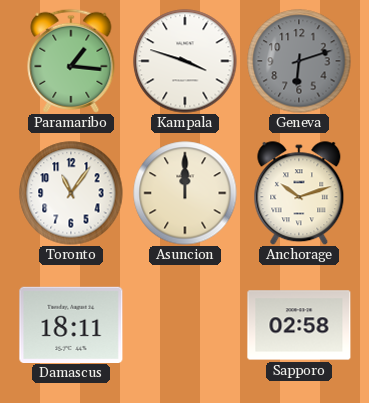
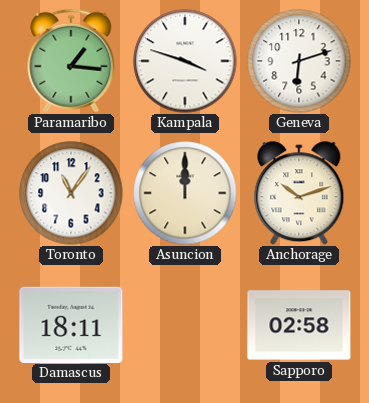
Geneva dial: grey -> white
